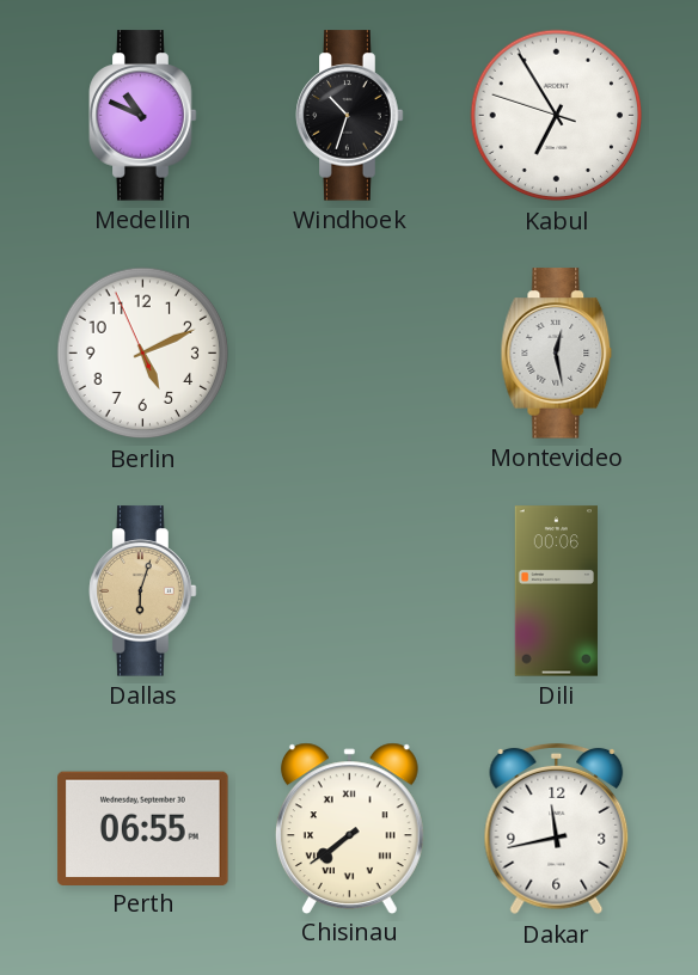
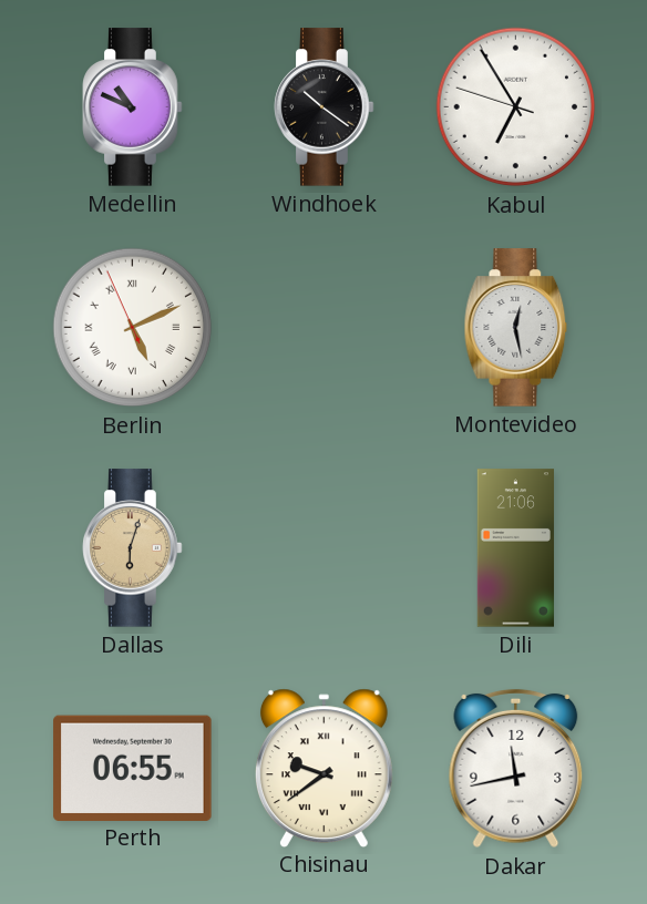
Windhoek: 10:33 -> 10:21
Berlin numerals: Arabic -> Roman
Dili: 00:06 -> 21:06
Chisinau: 7:39 -> 9:39
